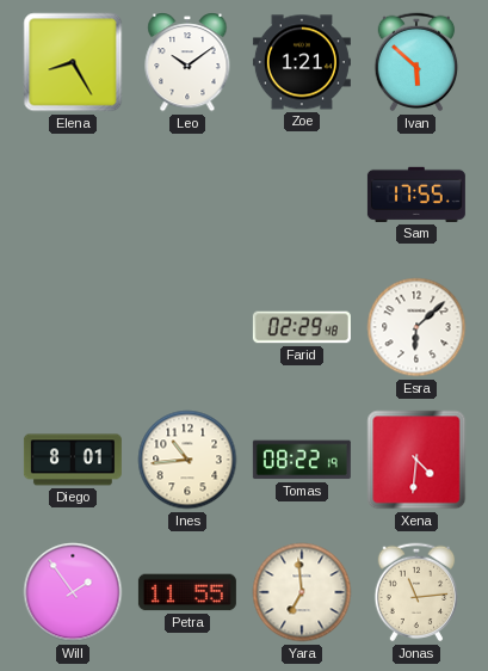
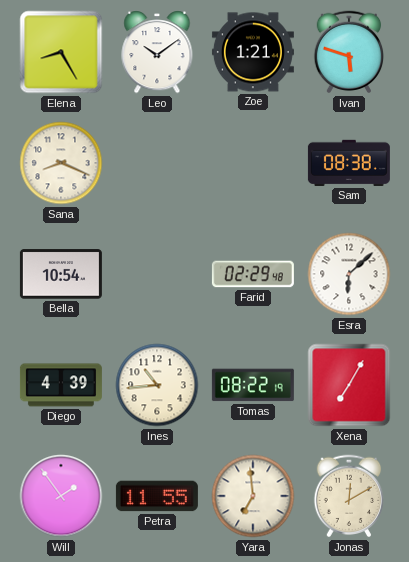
Ivan: 5:52 -> 5:48
Sana: none -> 8:19
Sam: 17:55 -> 08:38
Bella: none -> 10:54
Diego: 8:01 -> 4:39
Xena: 4:31 -> 7:05
Jonas: 11:14 -> 12:10
